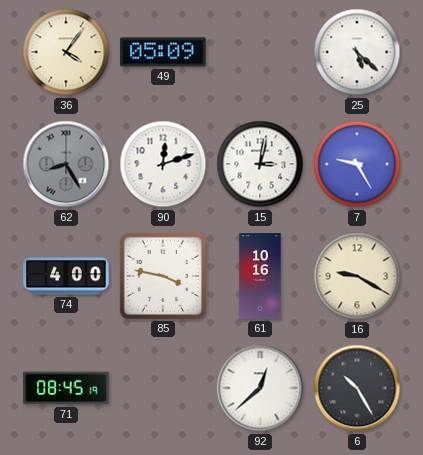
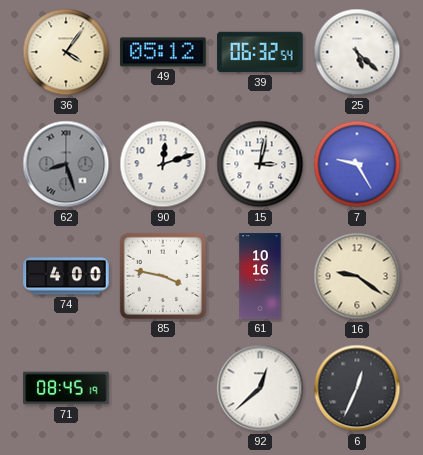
49: 05:09 -> 05:12
39: none -> 06:32
62: 8:25 -> 8:27
16: 9:20 -> 9:21
6: 10:25 -> 12:34
